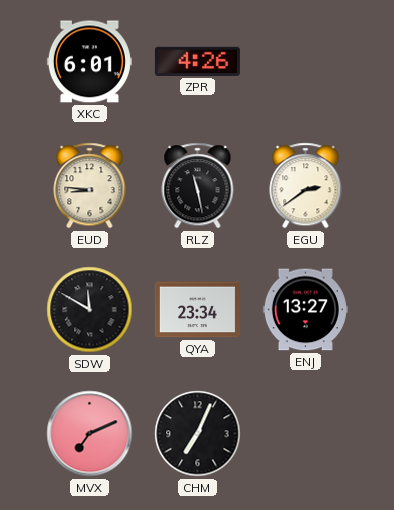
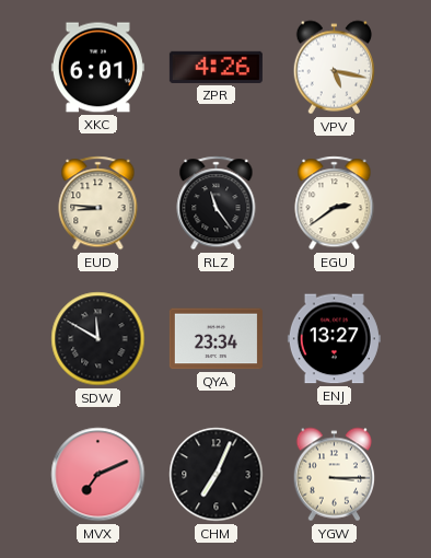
VPV: none -> 5:17
RLZ: 11:28 -> 11:24
YGW: none -> 3:15
